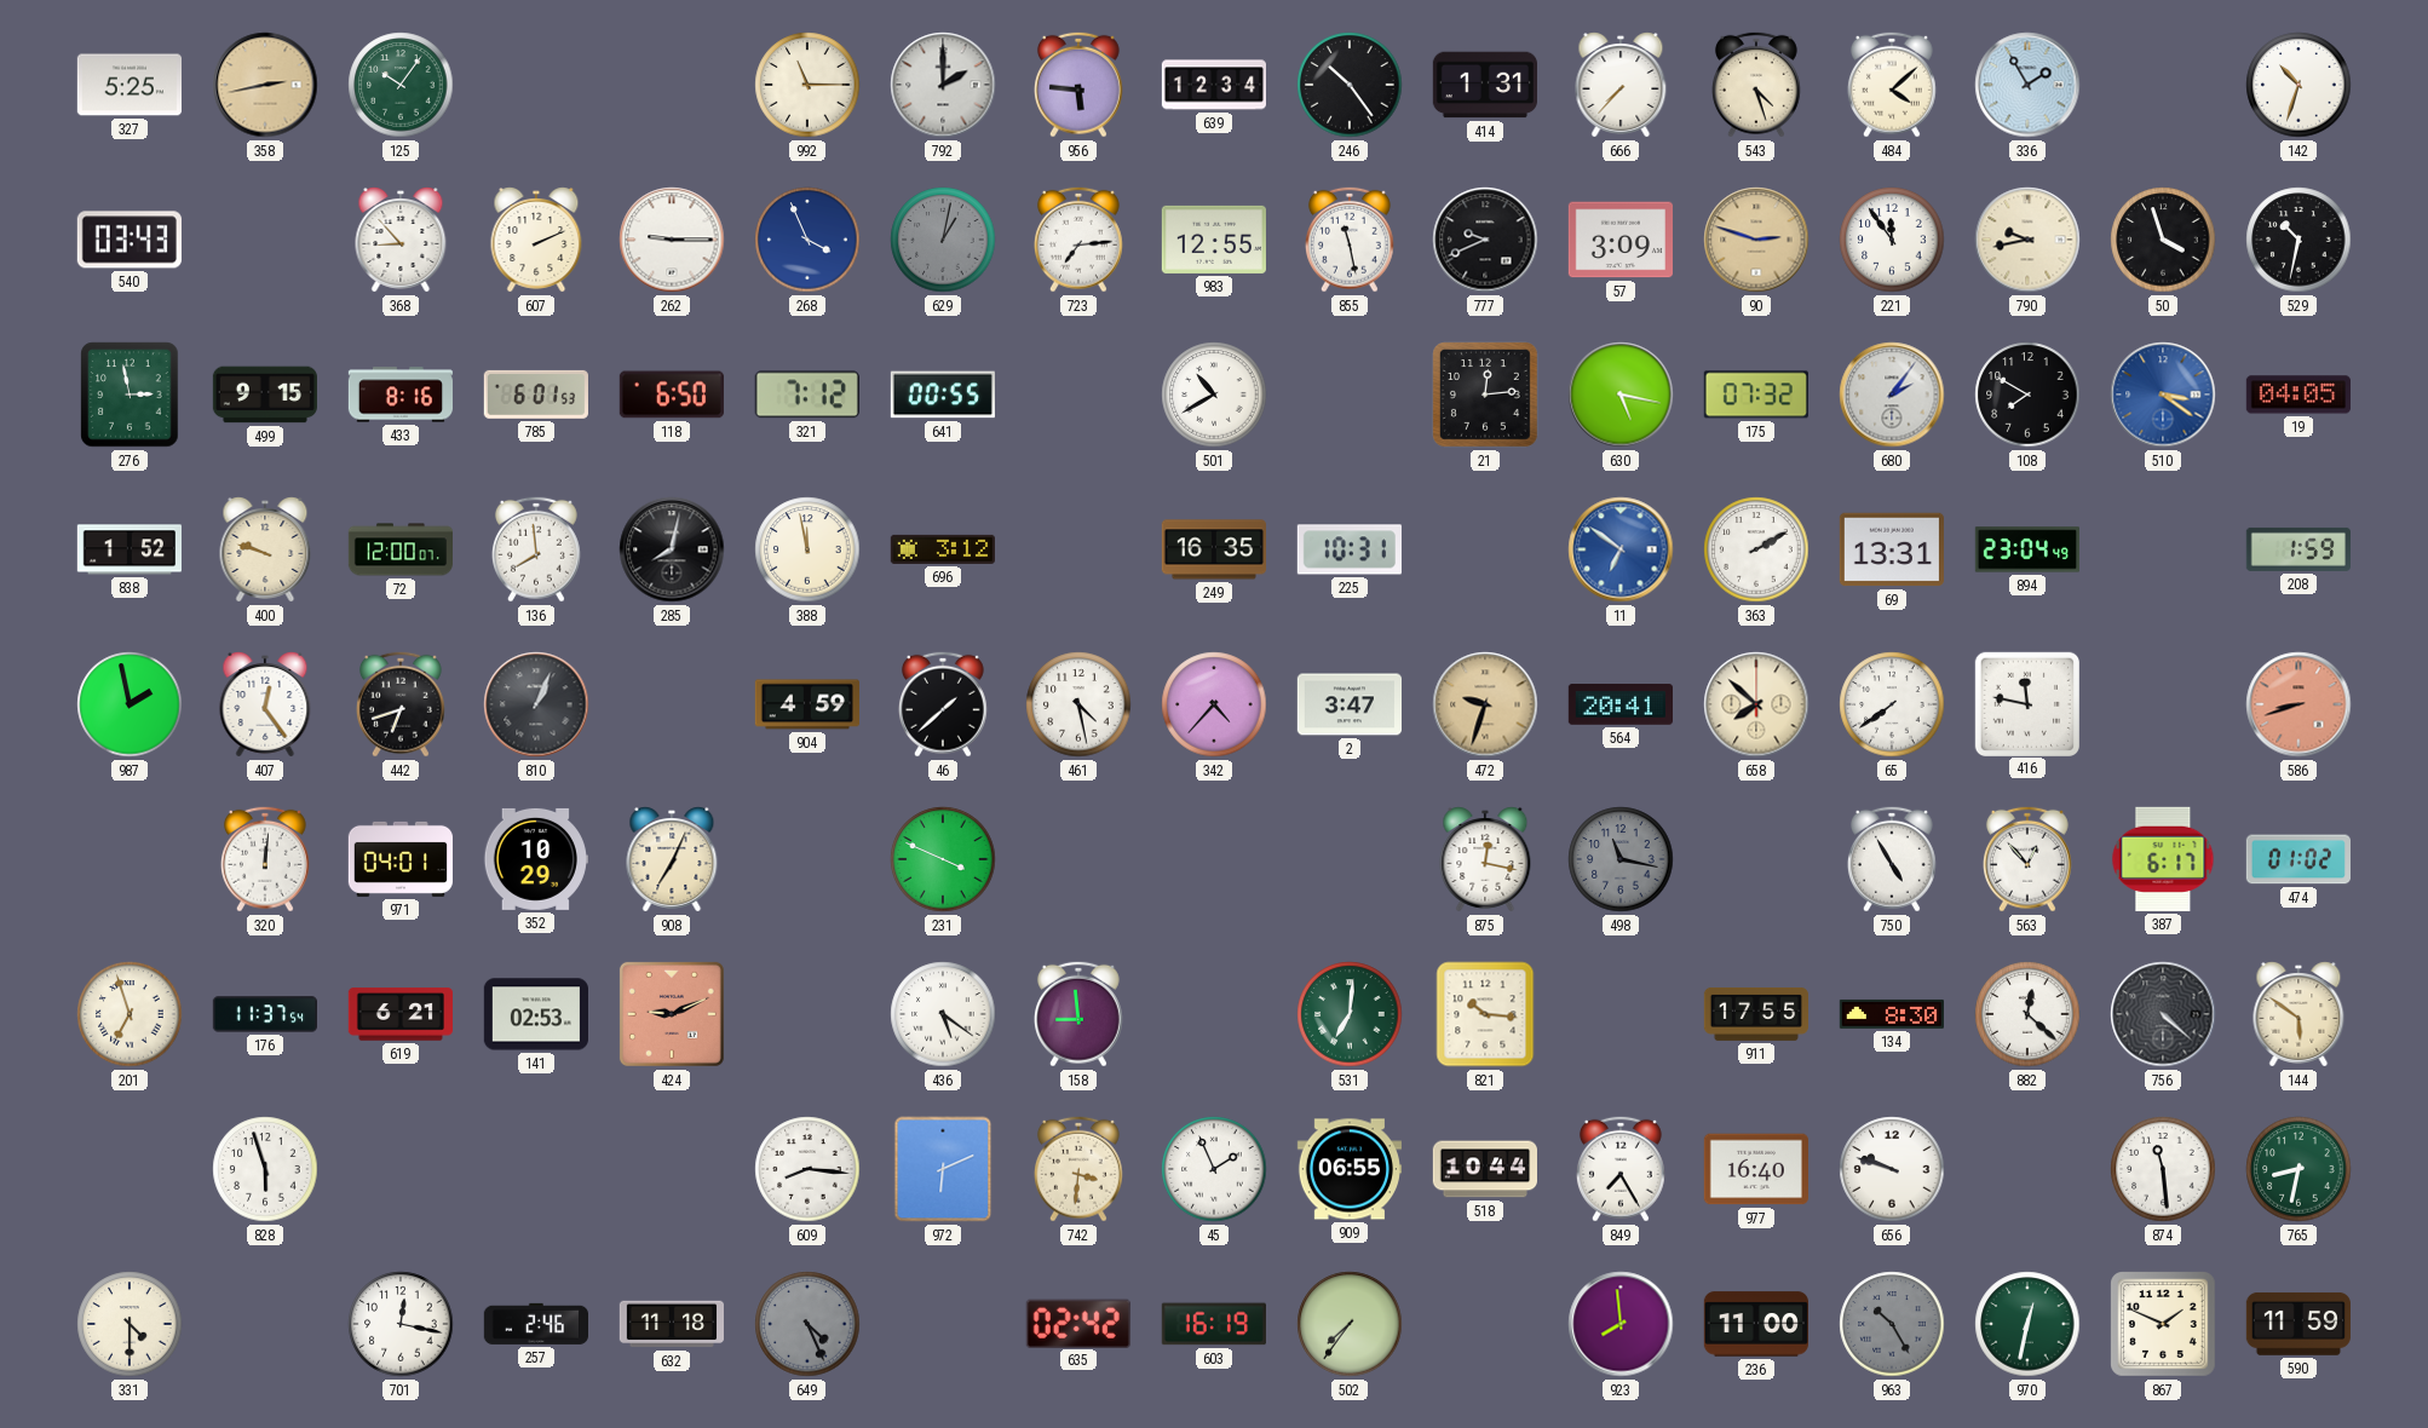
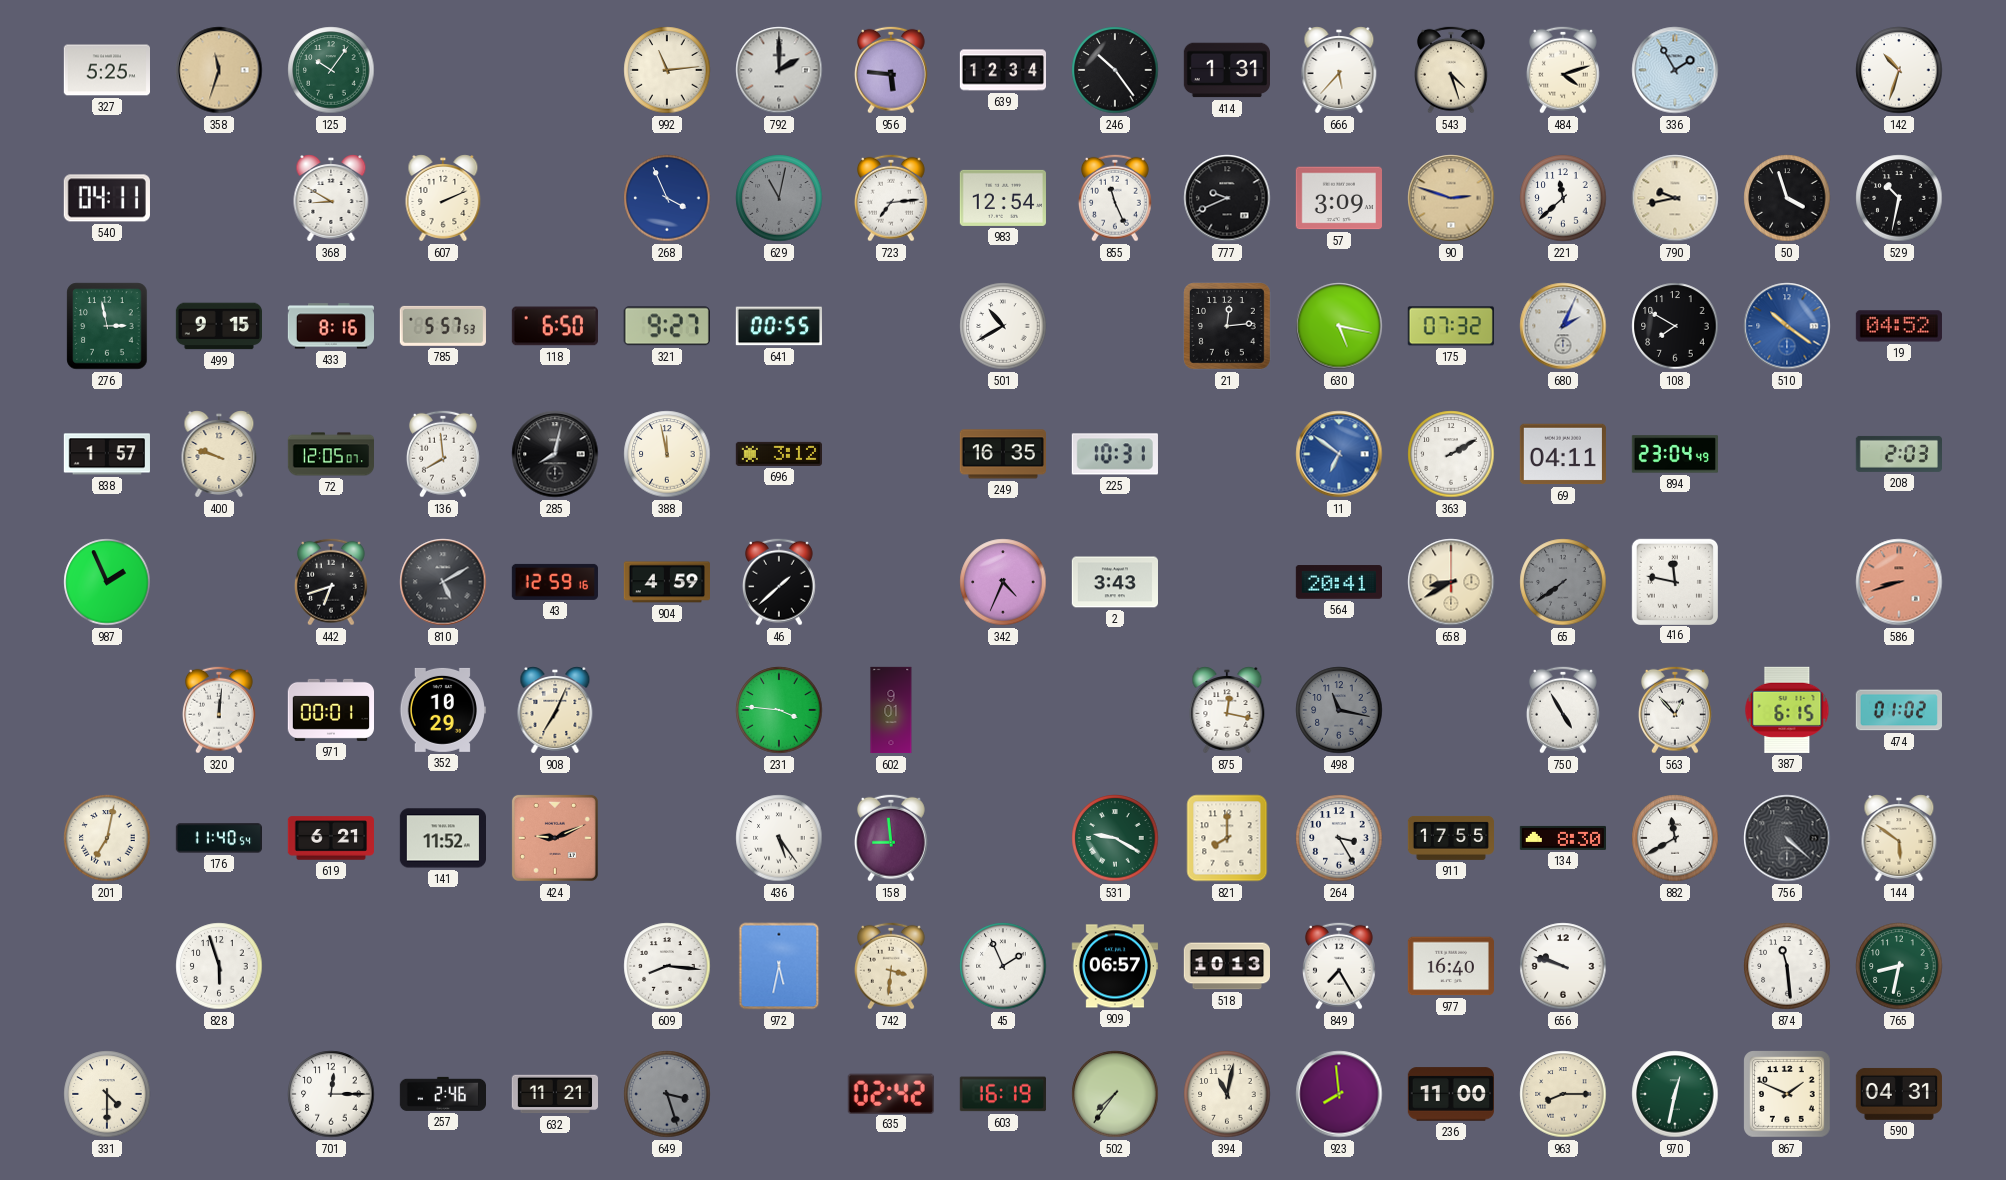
358: 2:43 -> 11:33
992: 11:15 -> 11:14
666: 7:37 -> 5:37
484: 4:08 -> 4:12
540: 03:43 -> 04:11
368: 8:53 -> 8:50
262: 9:15 -> none
629: 1:02 -> 11:02
983: 12:55 -> 12:54
855: 11:28 -> 11:26
221: 11:54 -> 11:38
785: 6:01 -> 5:57
321: 7:12 -> 9:27
680: 2:06 -> 2:04
510: 3:21 -> 10:21
19: 04:05 -> 04:52
838: 1:52 -> 1:57
72: 12:00 -> 12:05
69: 13:31 -> 04:11
208: 1:59 -> 2:03
987: 1:58 -> 1:56
407: 12:24 -> none
810: 1:04 -> 5:10
43: none -> 12:59
461: 4:28 -> none
342: 4:37 -> 4:34
2: 3:47 -> 3:43
472: 9:33 -> none
658: 7:52 -> 8:40
65 dial: white -> grey
971: 04:01 -> 00:01
231: 3:49 -> 3:46
602: none -> 9:01
387: 6:17 -> 6:15
201: 6:57 -> 7:02
176: 11:37 -> 11:40
141: 02:53 -> 11:52
436: 5:21 -> 5:24
531: 7:01 -> 9:20
821: 10:16 -> 8:00
264: none -> 3:25
882: 12:22 -> 11:40
972: 6:11 -> 5:32
909: 06:55 -> 06:57
518: 10:44 -> 10:13
701: 12:17 -> 12:15
632: 11:18 -> 11:21
649: 4:26 -> 3:27
394: none -> 11:02
963: 10:25 -> 8:15
963 dial: grey -> cream
590: 11:59 -> 04:31
